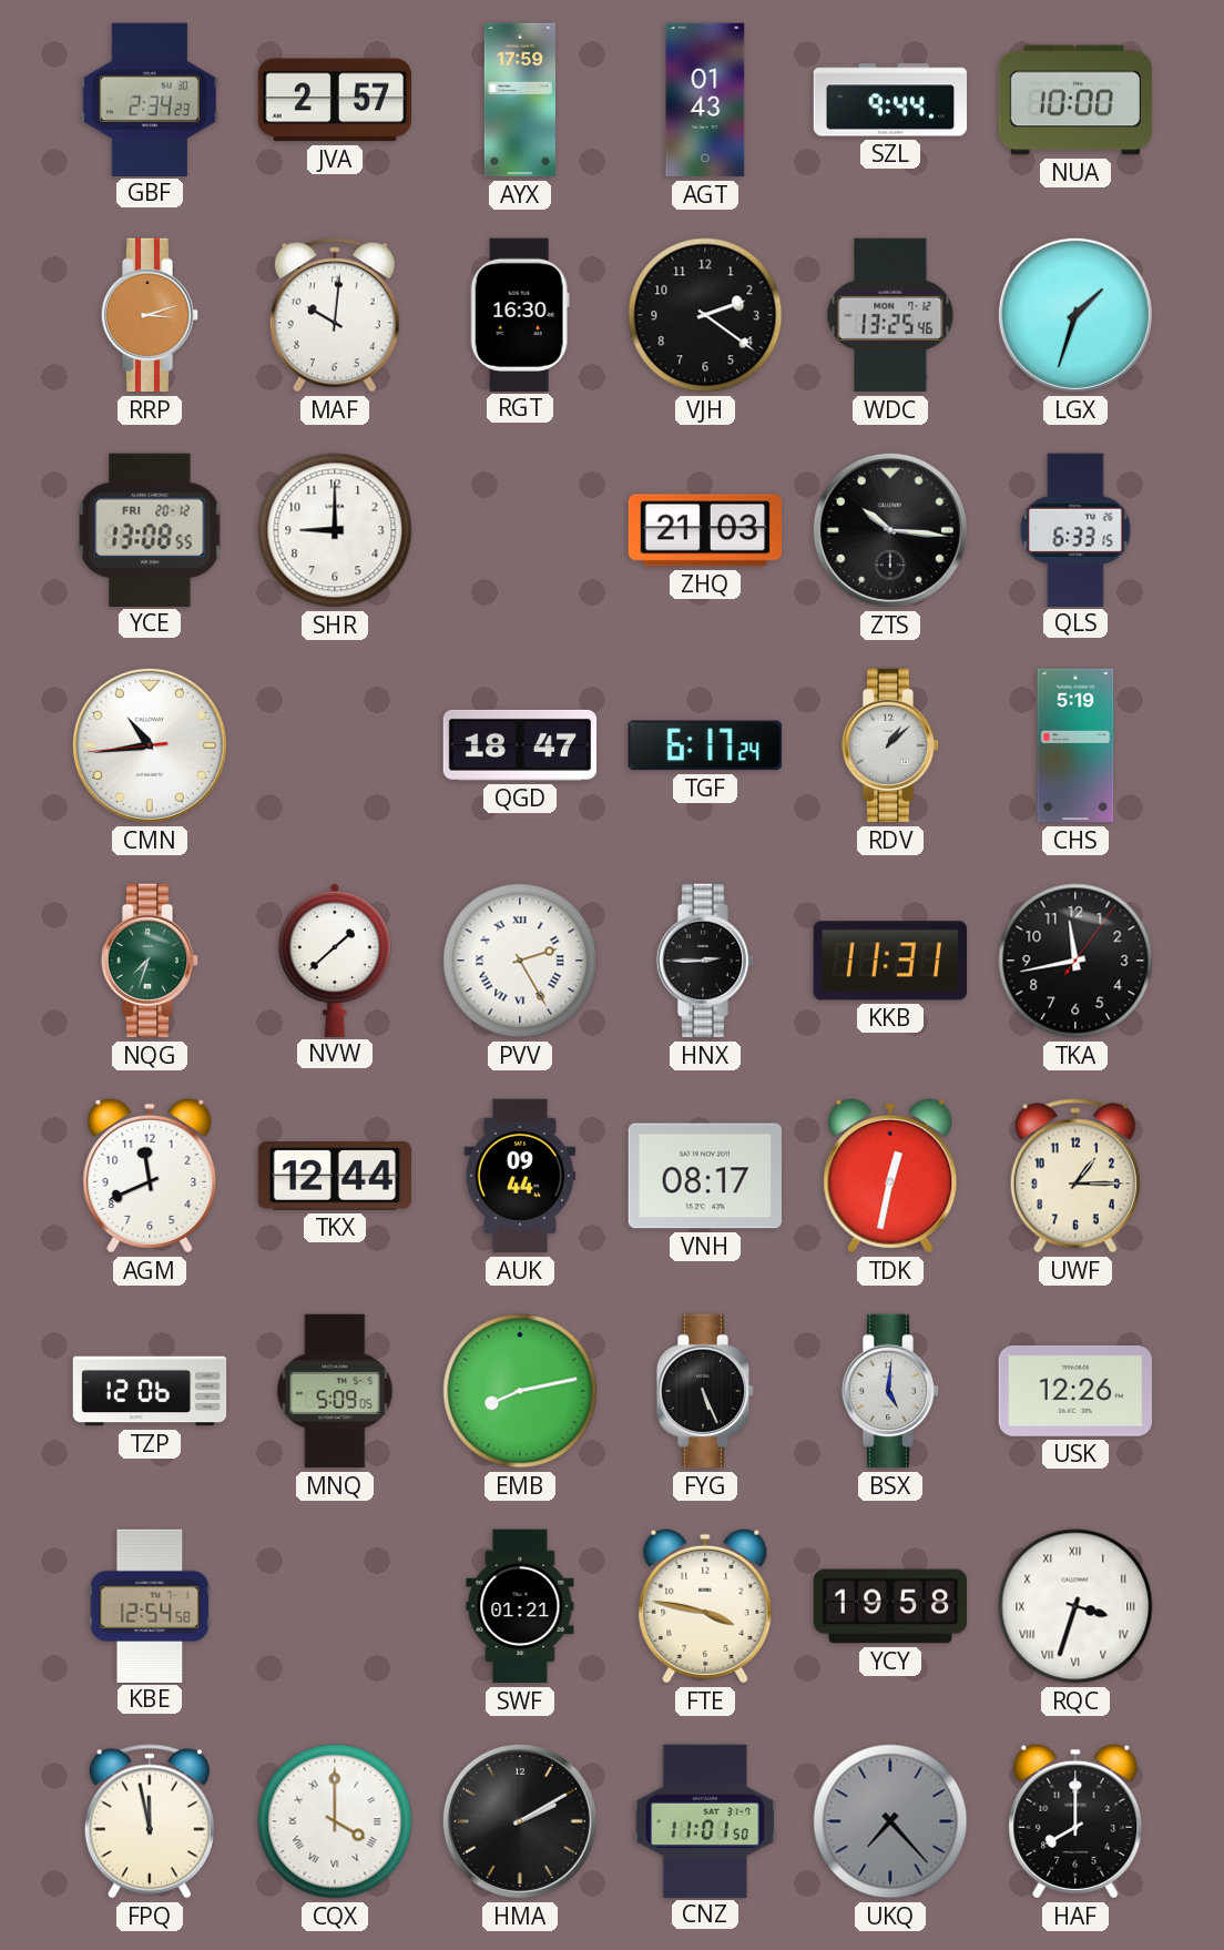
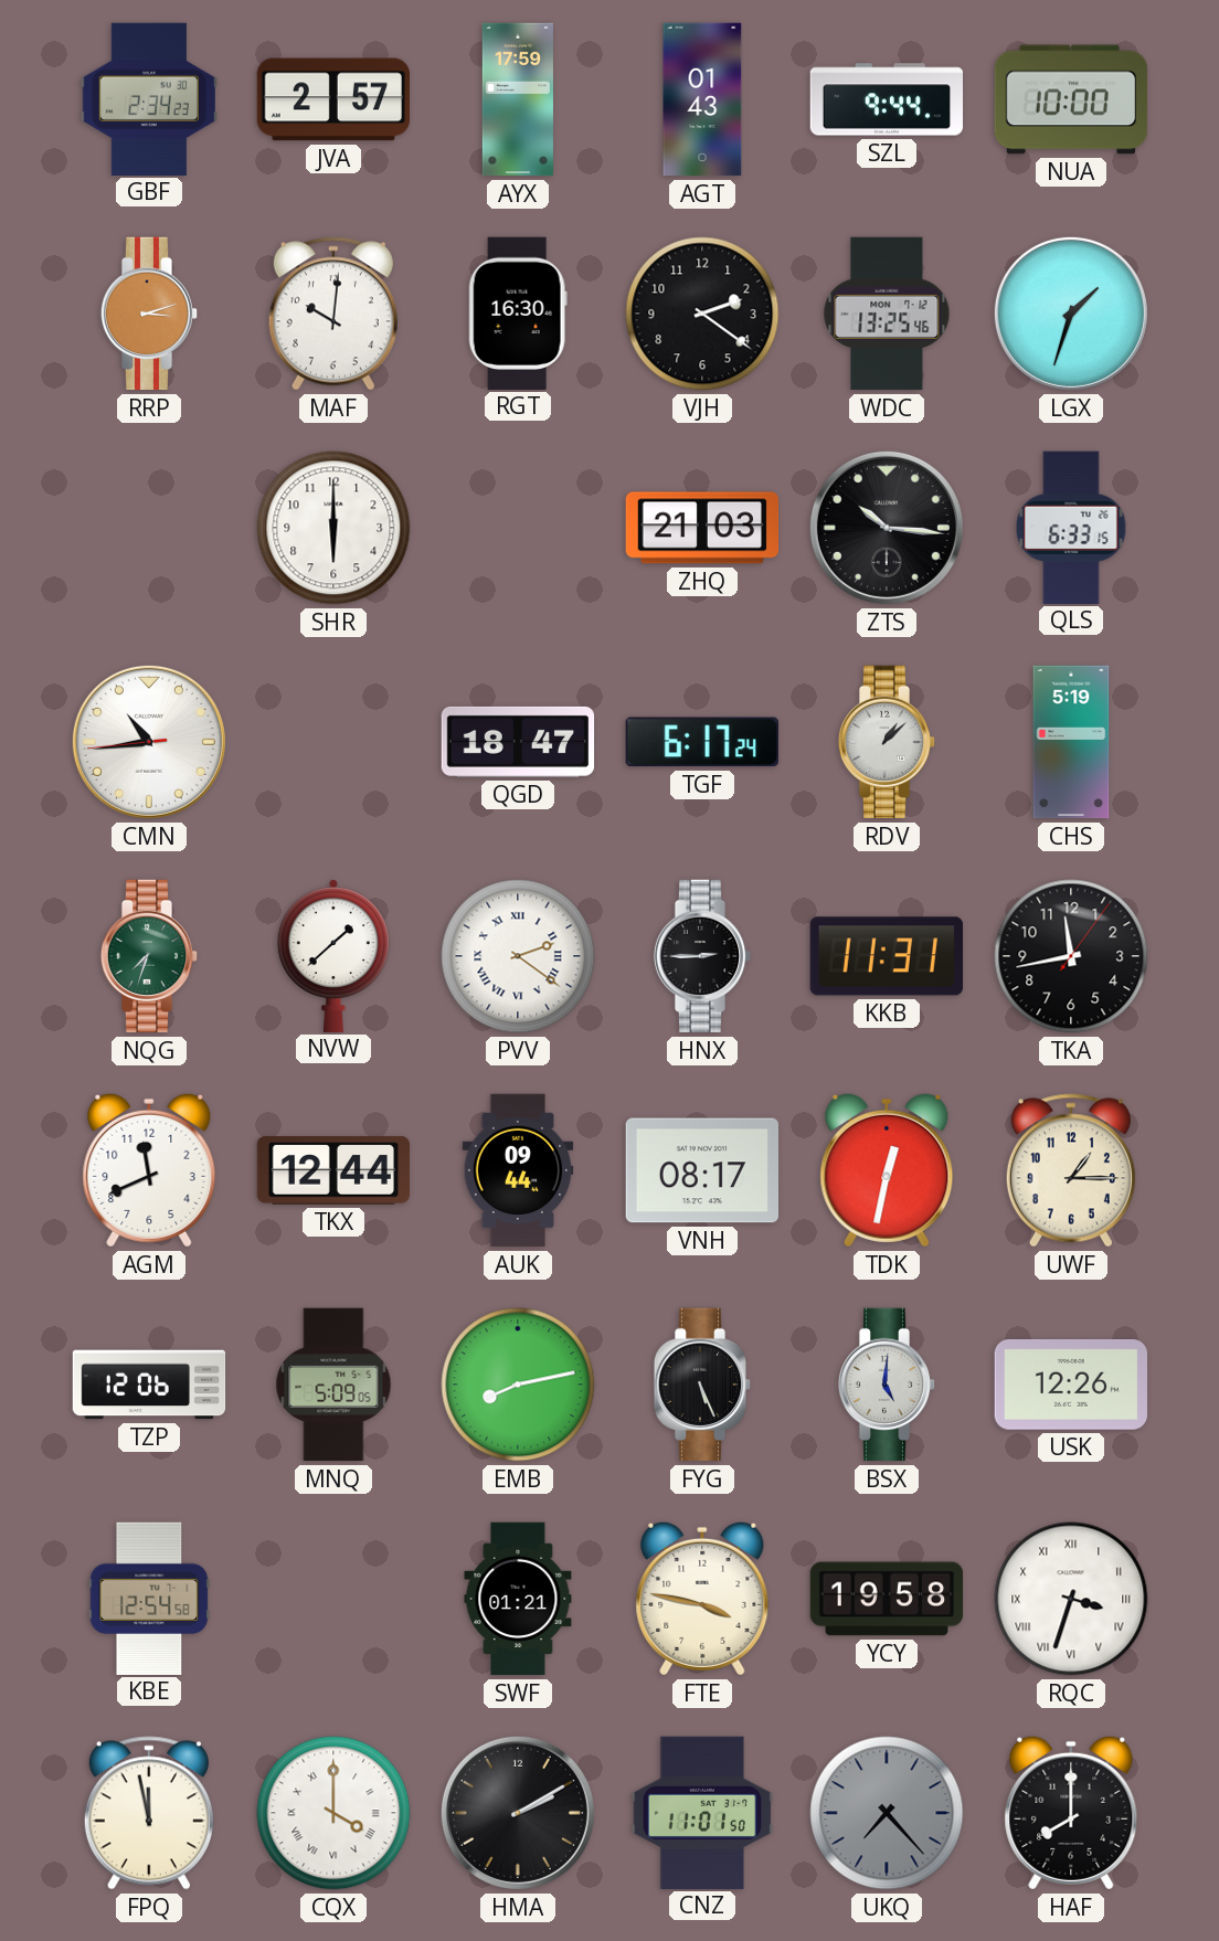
YCE: 13:08 -> none
SHR: 9:00 -> 6:00
PVV: 2:25 -> 2:21
